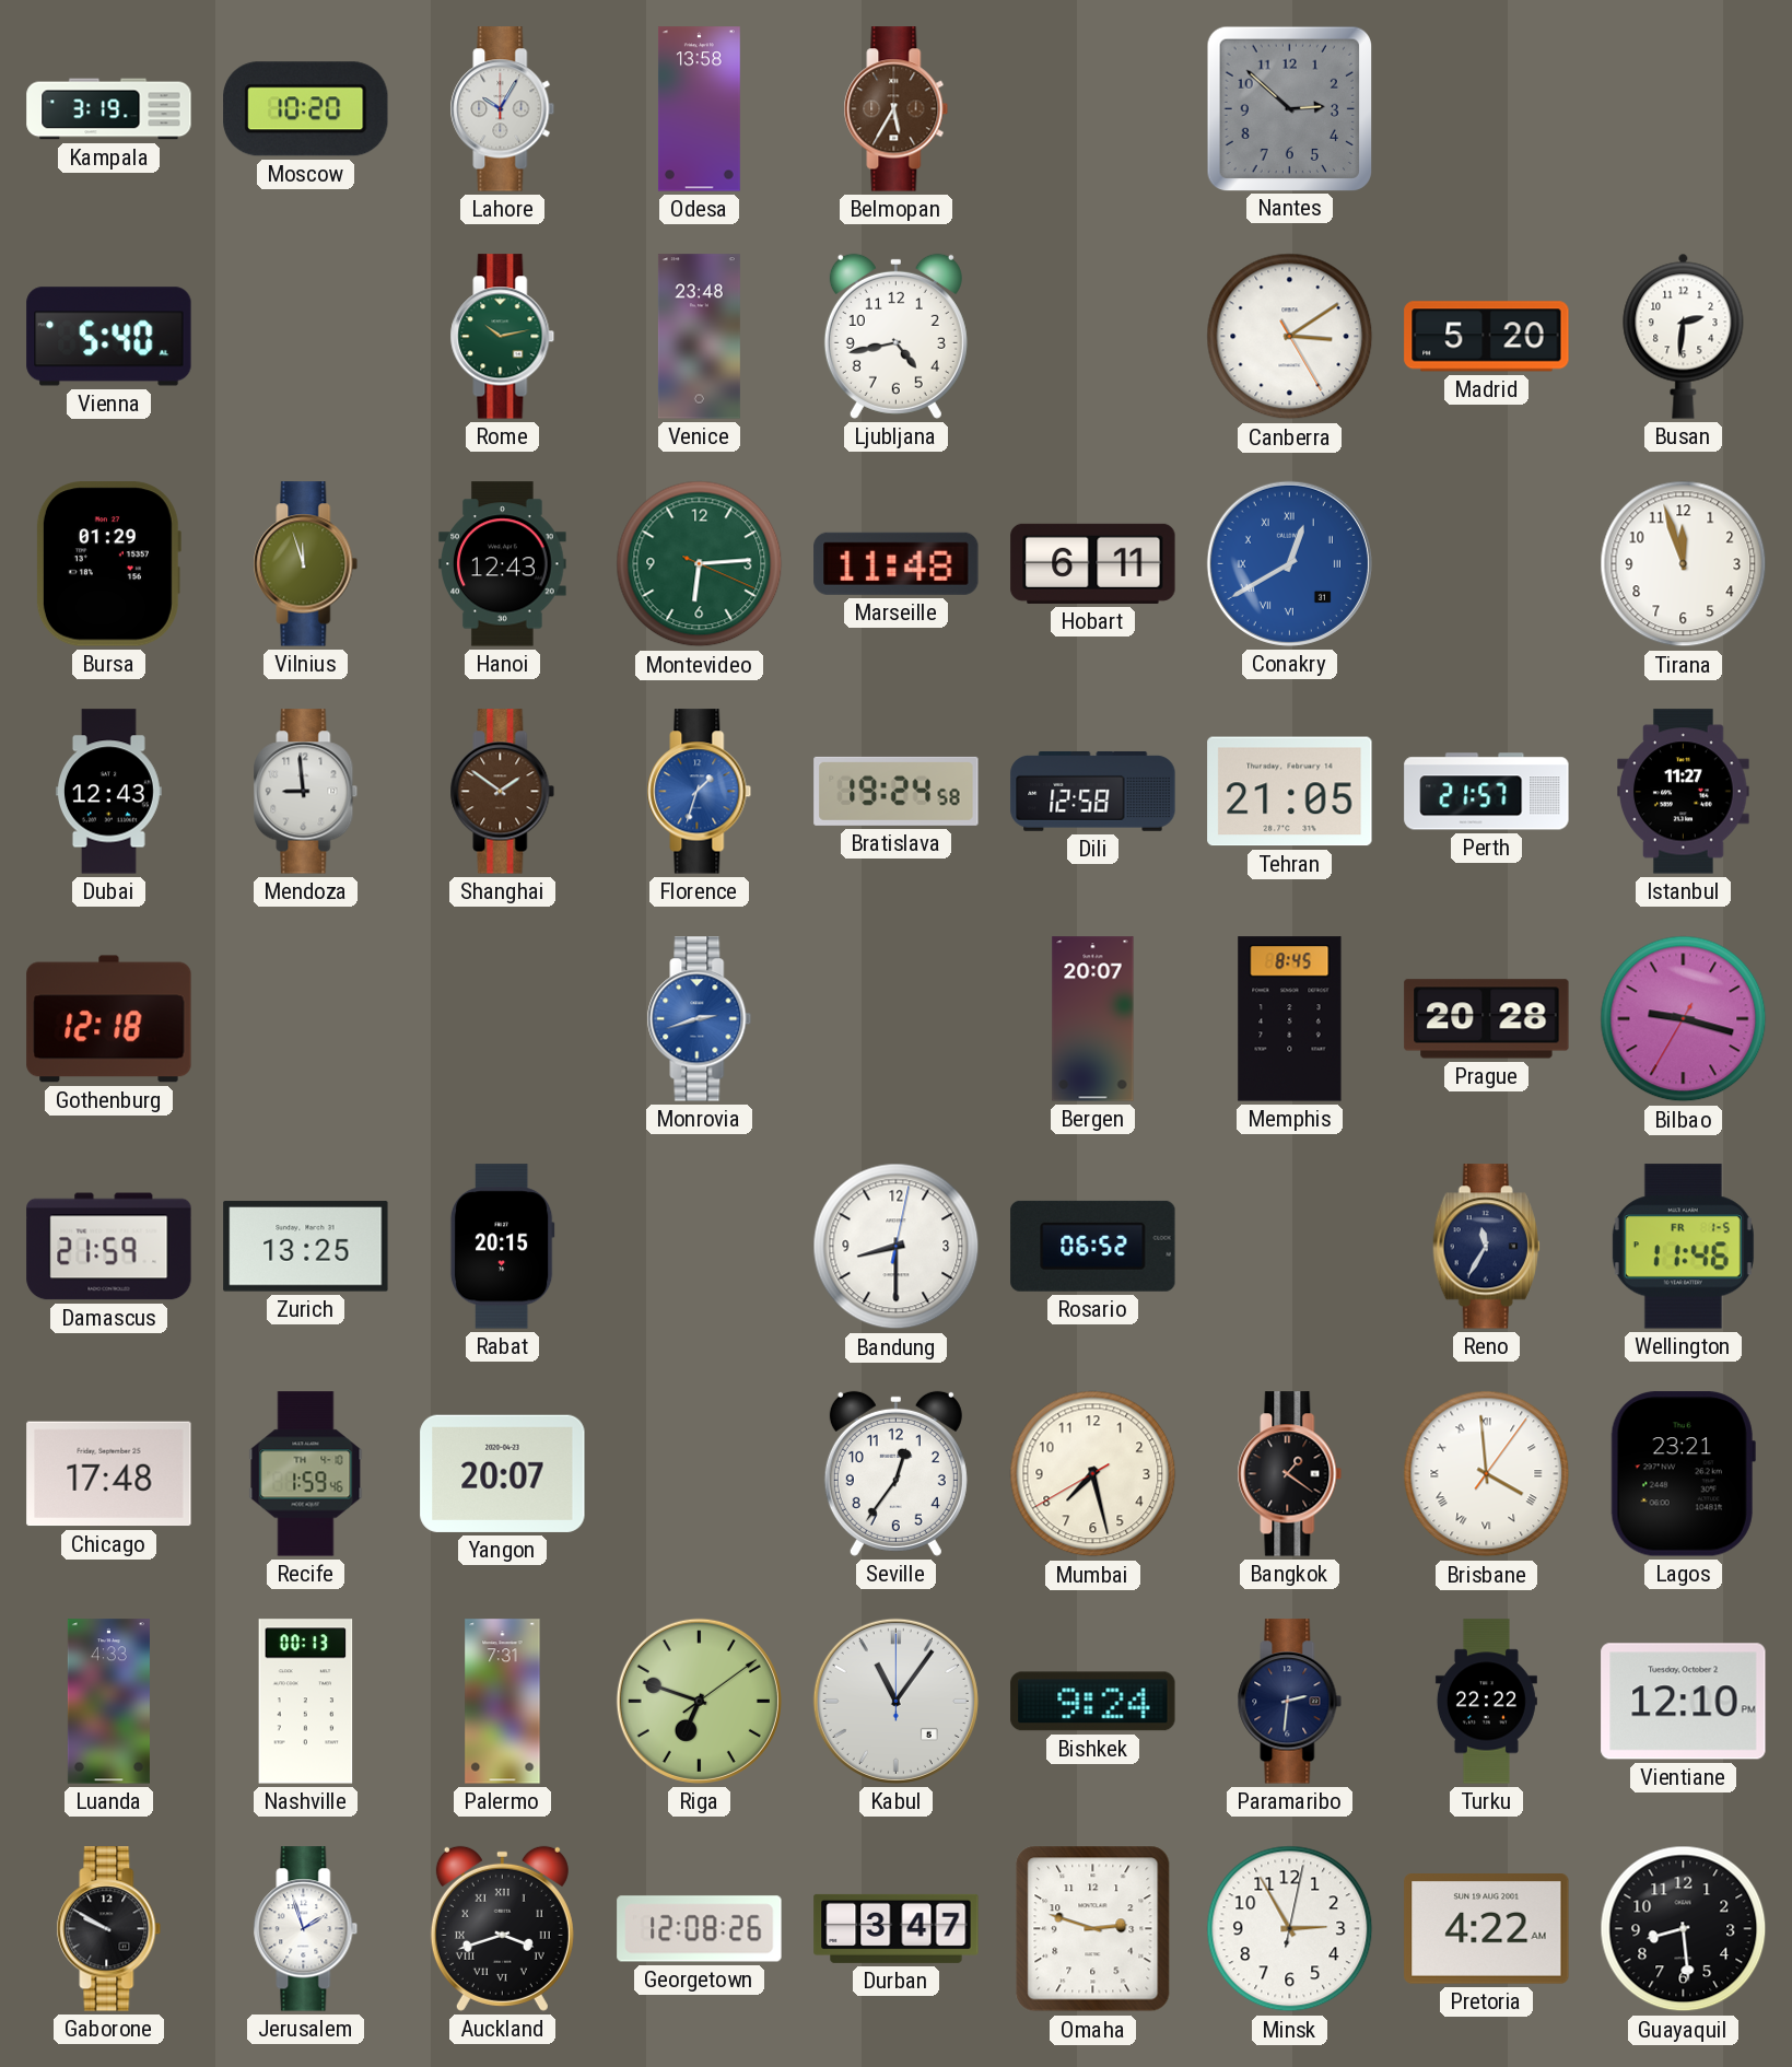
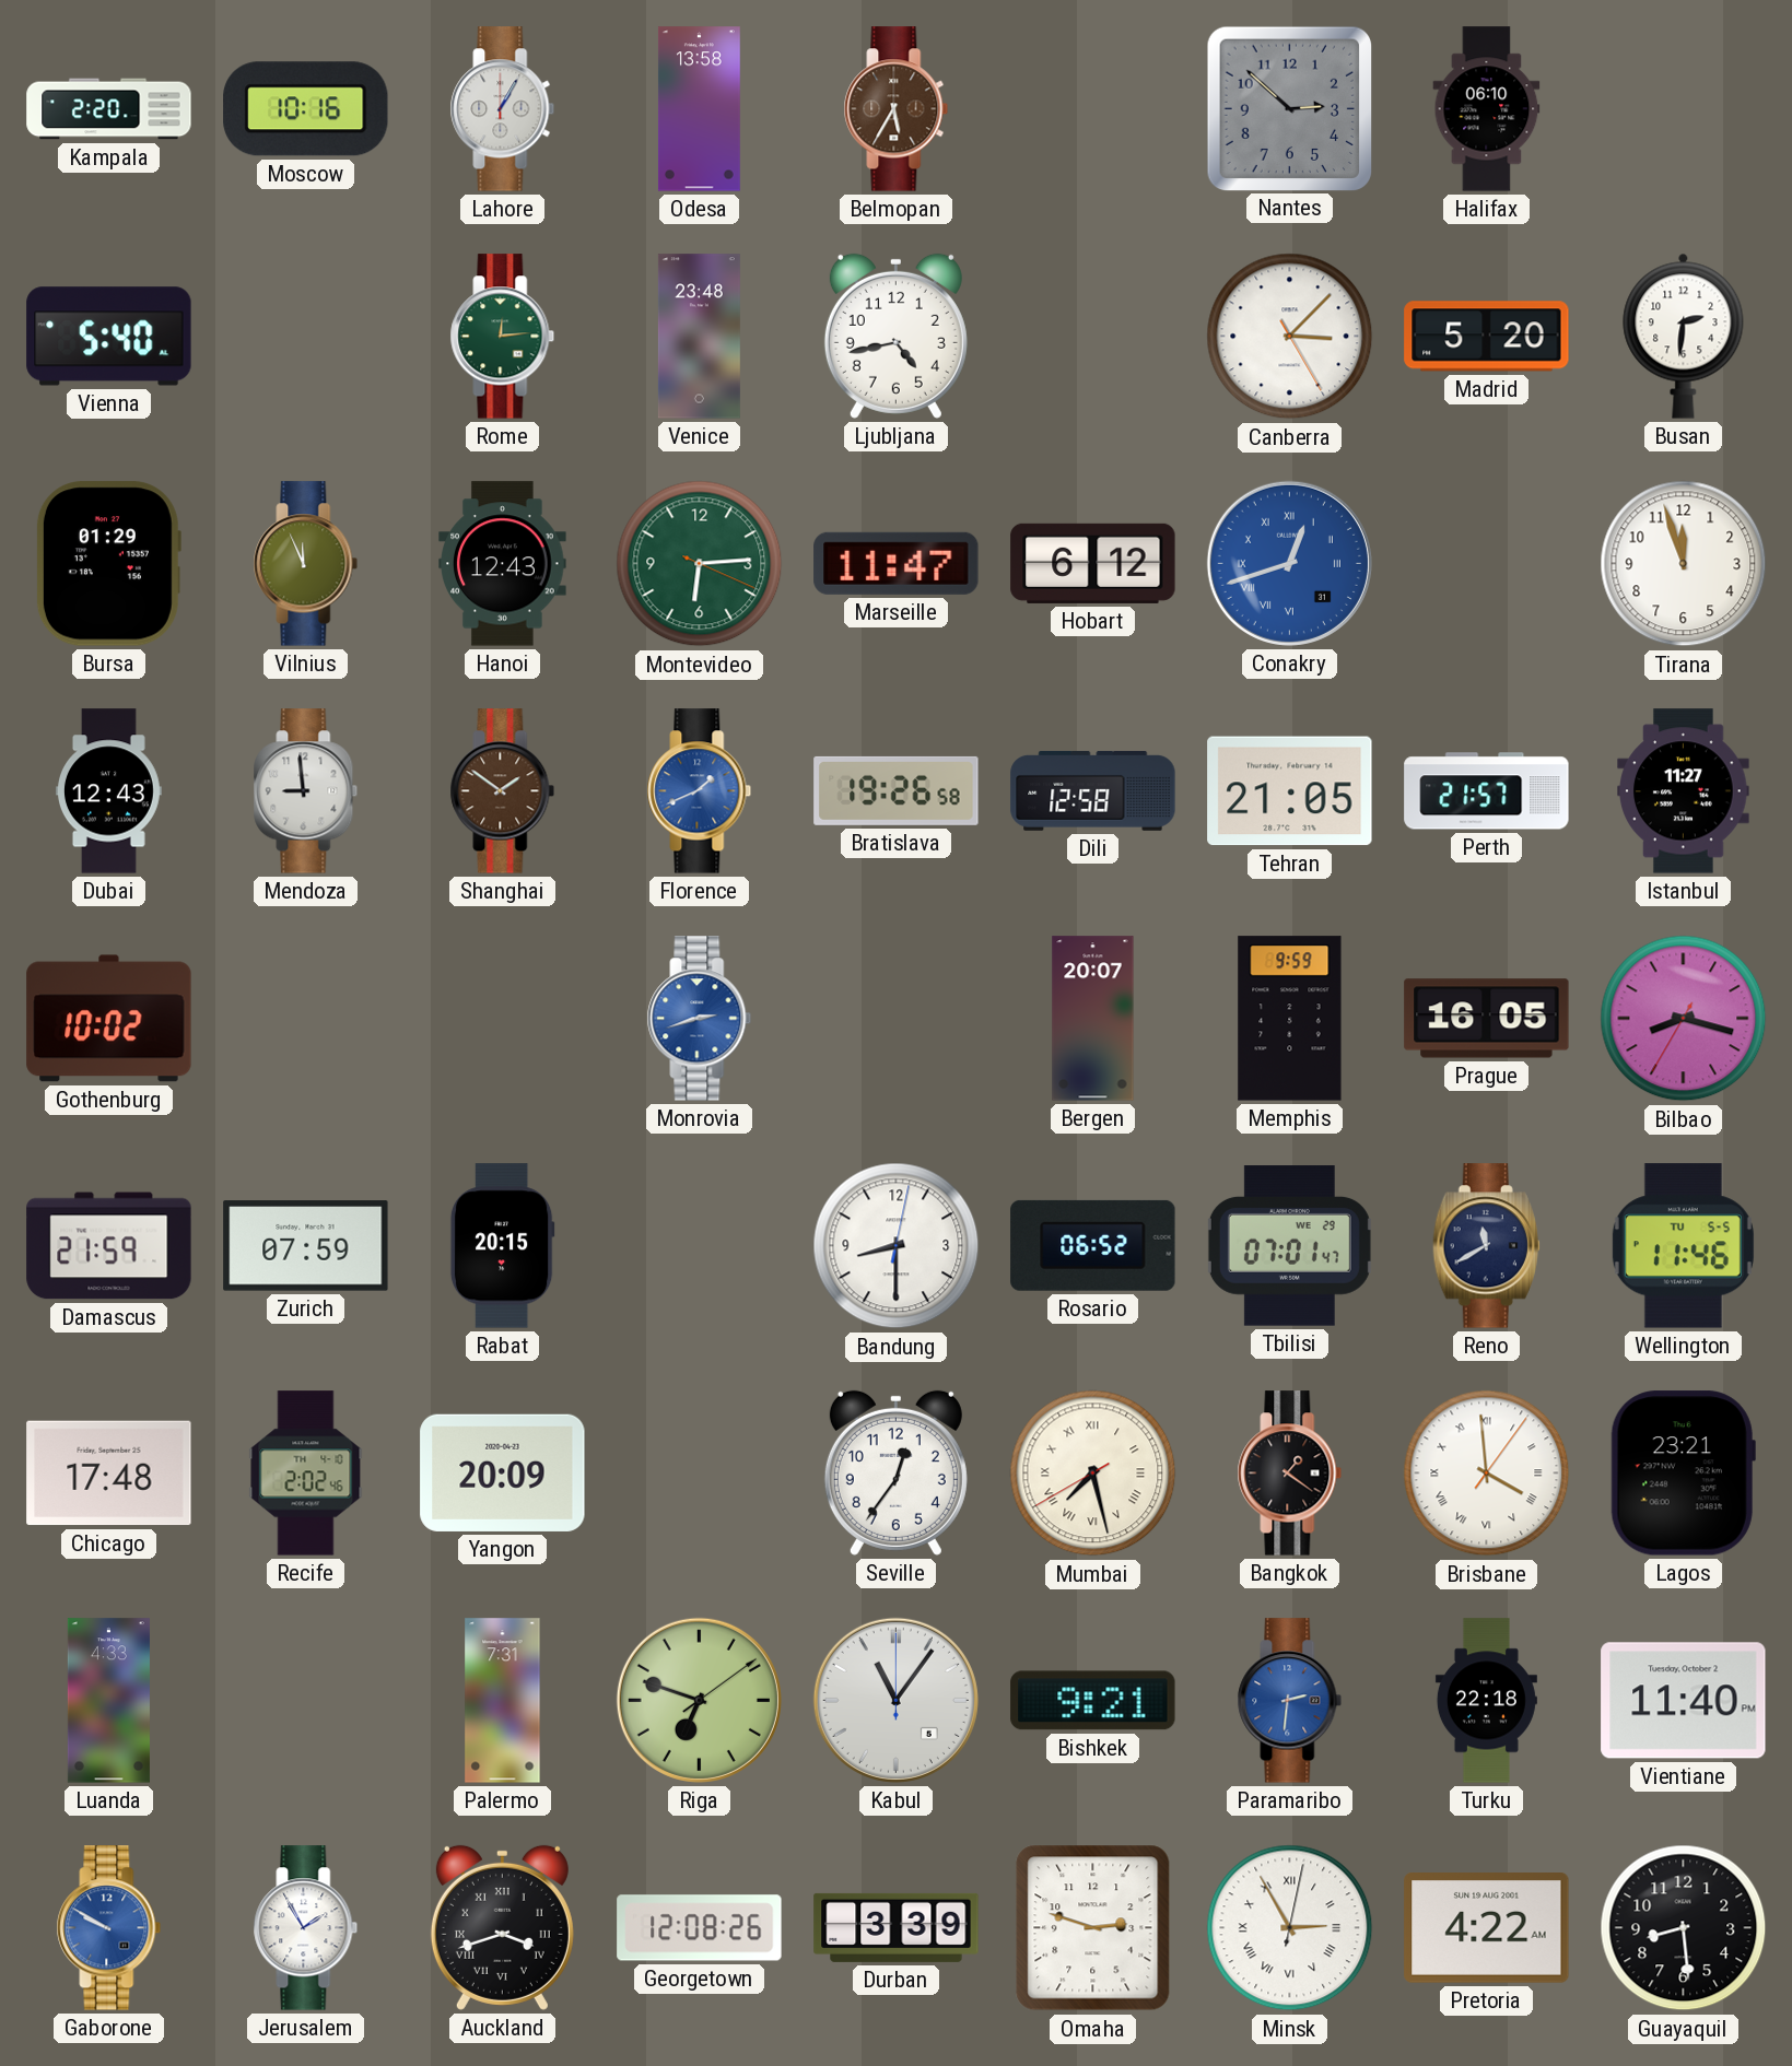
Kampala: 3:19 -> 2:20
Moscow: 10:20 -> 10:16
Lahore: 10:05 -> 1:05
Halifax: none -> 06:10
Rome: 10:13 -> 12:14
Canberra: 3:09 -> 3:07
Vilnius: 11:57 -> 11:56
Marseille: 11:48 -> 11:47
Hobart: 6:11 -> 6:12
Conakry: 12:40 -> 12:42
Florence: 1:33 -> 1:41
Bratislava: 19:24 -> 19:26
Gothenburg: 12:18 -> 10:02
Memphis: 8:45 -> 9:59
Prague: 20:28 -> 16:05
Bilbao: 9:17 -> 8:17
Zurich: 13:25 -> 07:59
Tbilisi: none -> 07:01
Reno: 11:35 -> 11:40
Wellington date: FR 1-5 -> TU 5-5
Recife: 1:59 -> 2:02
Yangon: 20:07 -> 20:09
Mumbai numerals: Arabic -> Roman
Nashville: 00:13 -> none
Bishkek: 9:24 -> 9:21
Paramaribo dial: navy -> blue
Turku: 22:22 -> 22:18
Vientiane: 12:10 -> 11:40
Gaborone dial: black -> blue
Jerusalem: 1:57 -> 1:55
Durban: 3:47 -> 3:39
Minsk numerals: Arabic -> Roman
